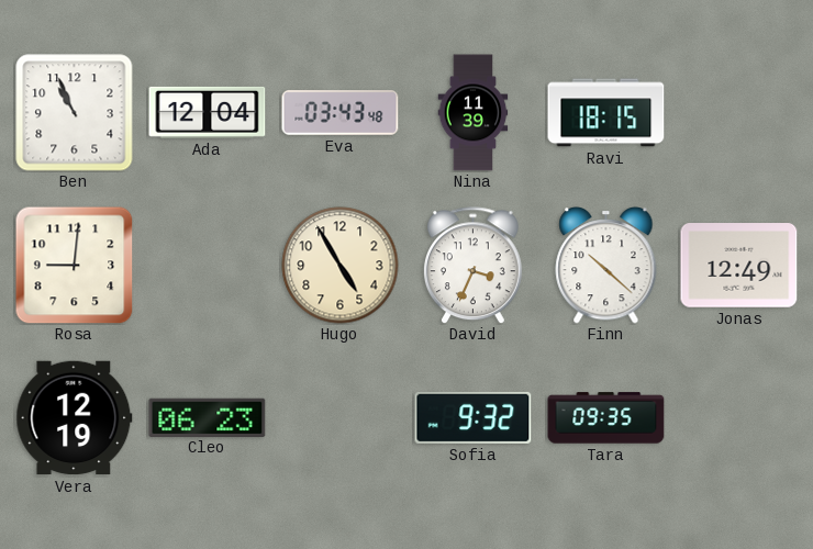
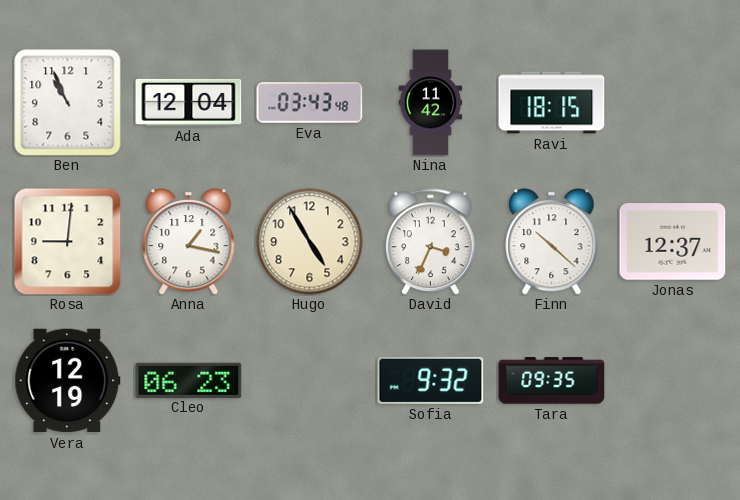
Nina: 11:39 -> 11:42
Anna: none -> 1:17
Jonas: 12:49 -> 12:37
